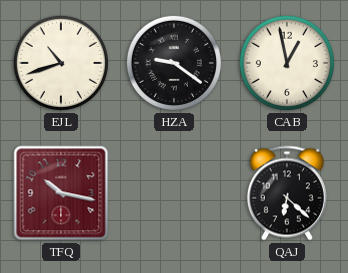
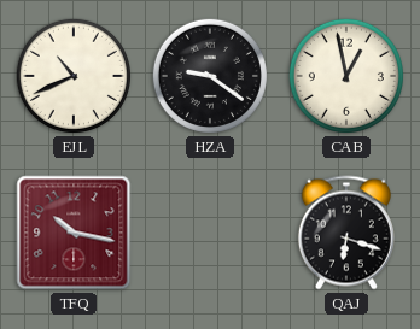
EJL: 10:42 -> 10:41
QAJ: 6:22 -> 6:18
